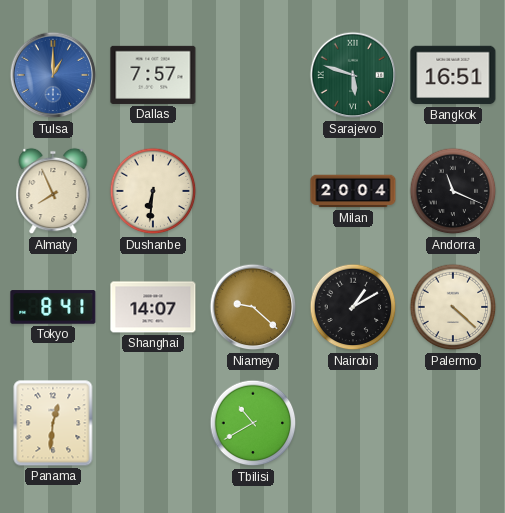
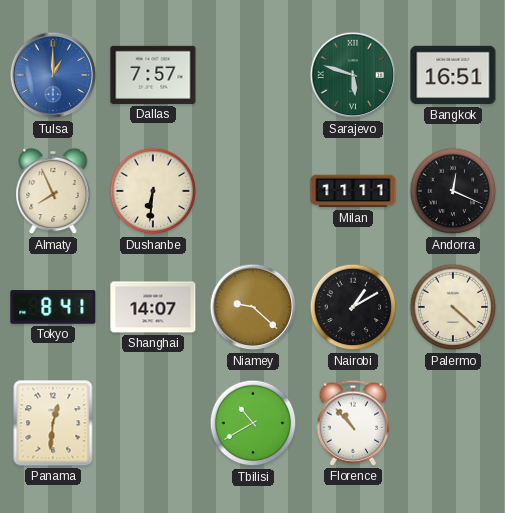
Milan: 20:04 -> 11:11
Andorra: 11:19 -> 12:19
Florence: none -> 10:53
